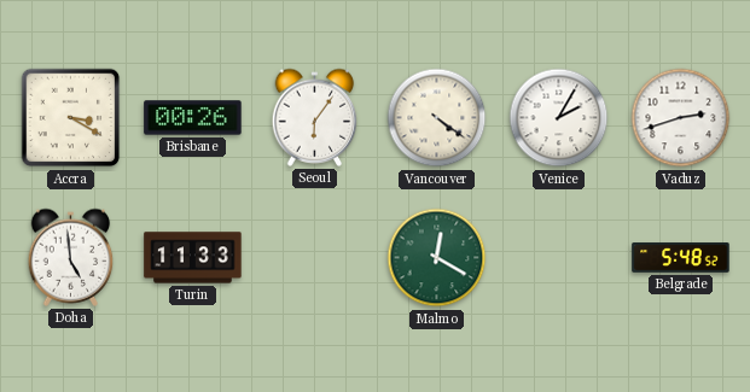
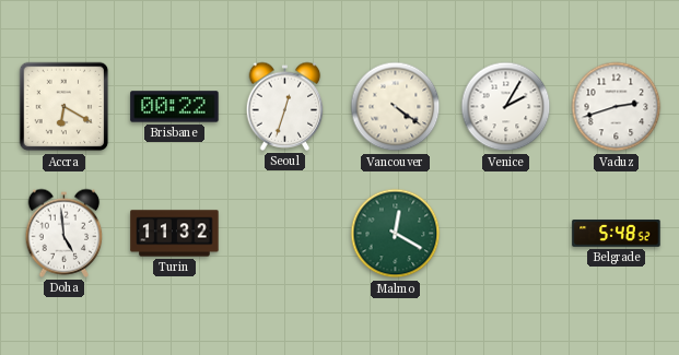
Accra: 3:20 -> 6:20
Brisbane: 00:26 -> 00:22
Seoul: 6:06 -> 12:33
Turin: 11:33 -> 11:32
